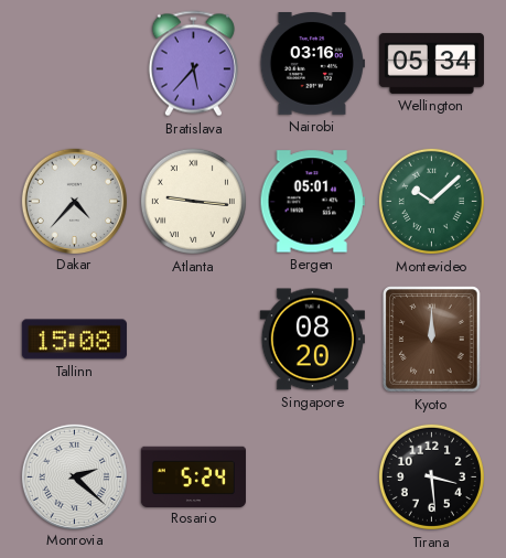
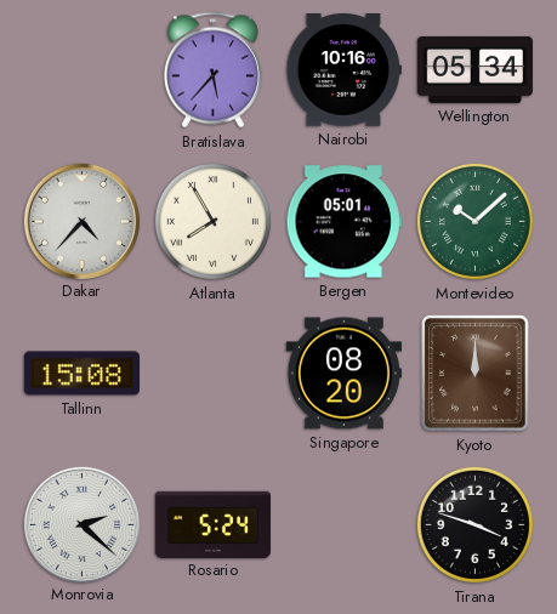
Nairobi: 03:16 -> 10:16
Atlanta: 9:16 -> 7:55
Tirana: 3:29 -> 3:48
